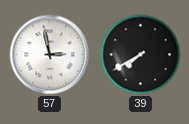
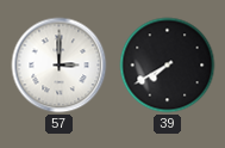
57: 2:58 -> 3:00
